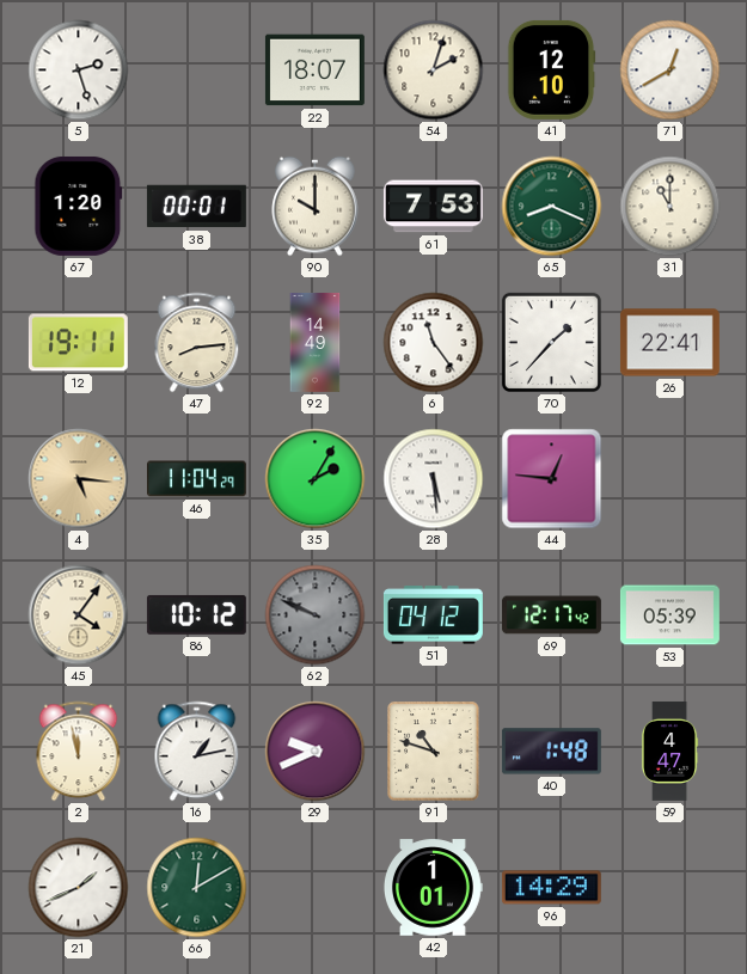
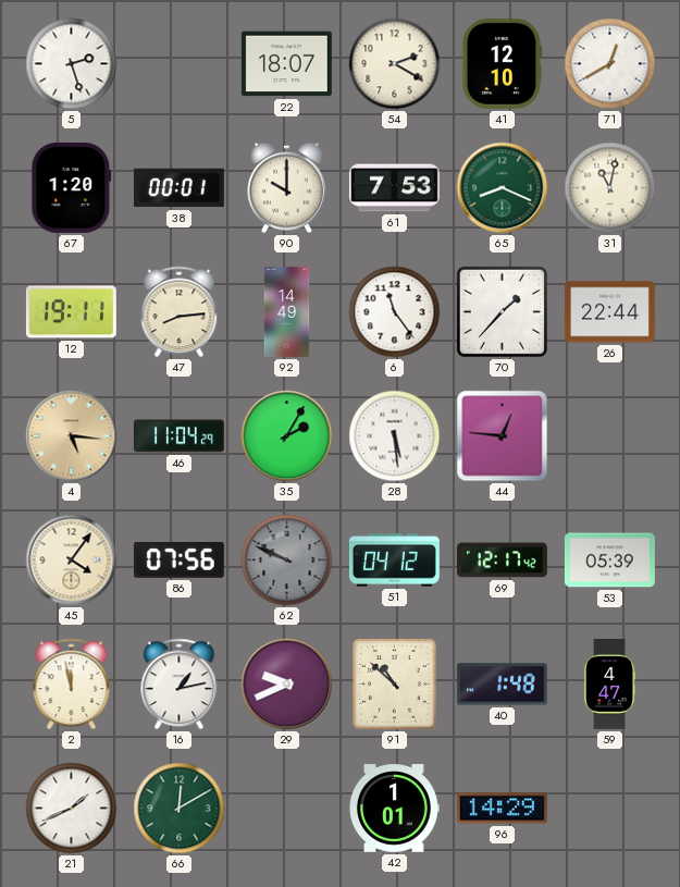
54: 2:03 -> 2:20
31: 11:00 -> 11:02
26: 22:41 -> 22:44
86: 10:12 -> 07:56
91: 10:48 -> 10:52
